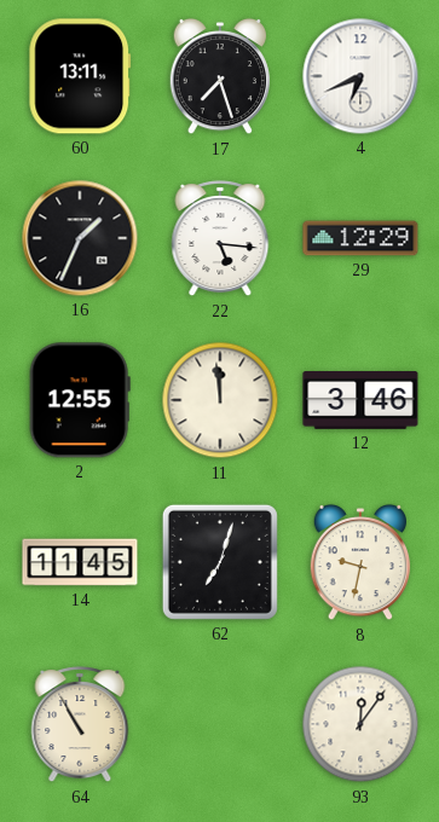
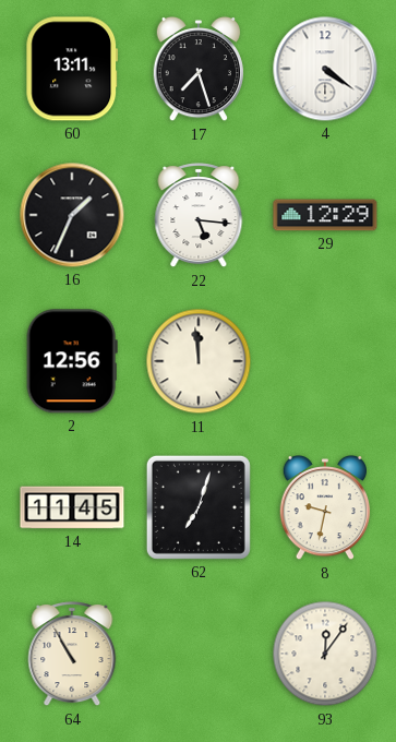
4: 6:41 -> 4:21
2: 12:55 -> 12:56
12: 3:46 -> none
